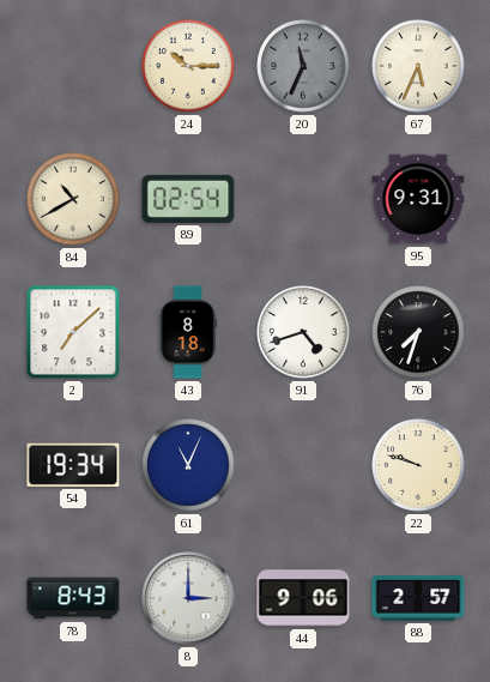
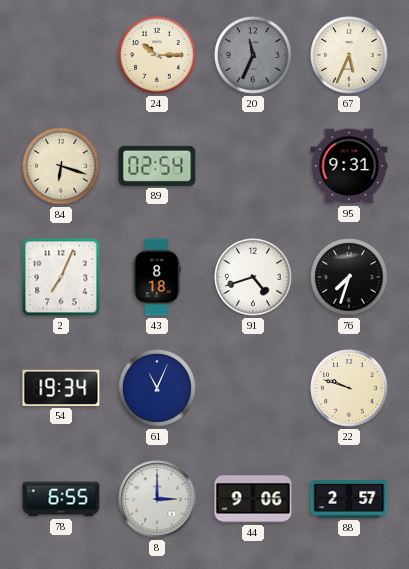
84: 10:40 -> 6:18
2: 7:08 -> 7:04
78: 8:43 -> 6:55
